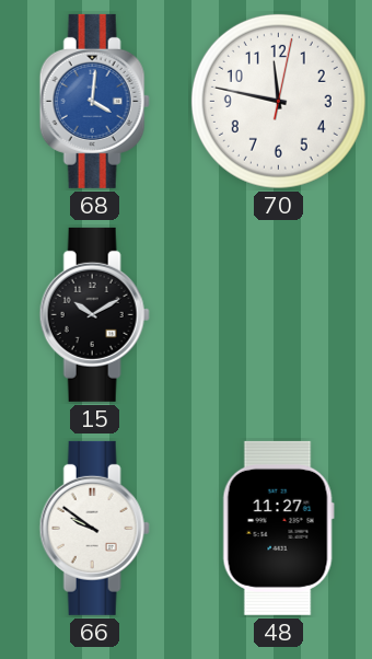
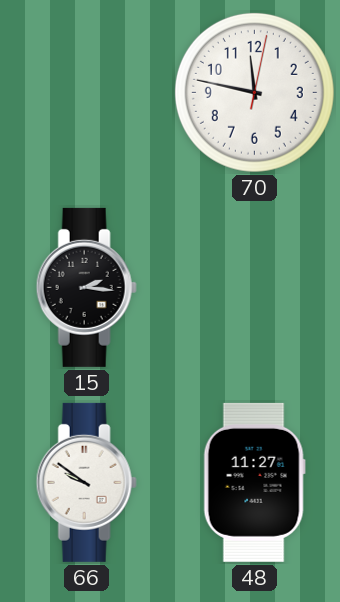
68: 4:01 -> none
15: 10:10 -> 2:16
